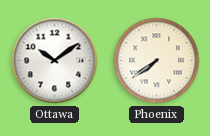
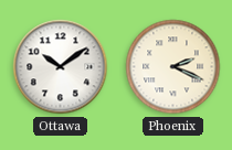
Phoenix: 7:39 -> 2:19
